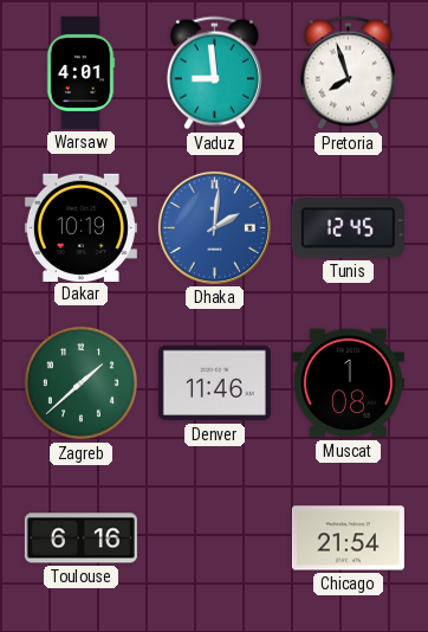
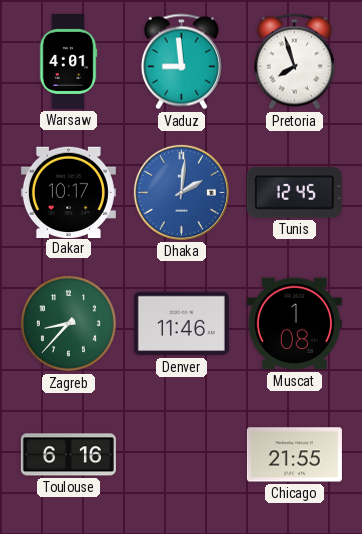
Dakar: 10:19 -> 10:17
Zagreb: 1:38 -> 8:37
Chicago: 21:54 -> 21:55
